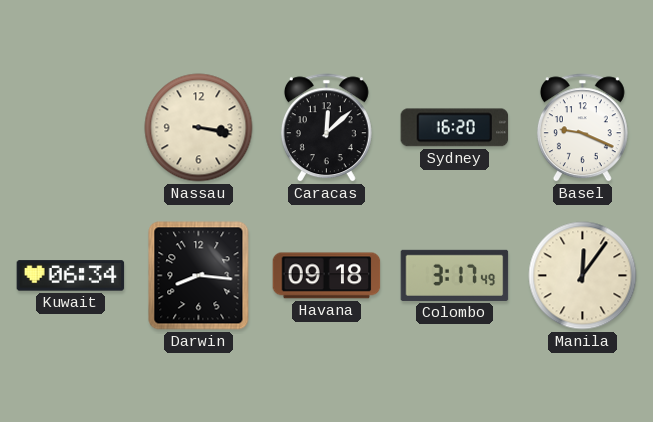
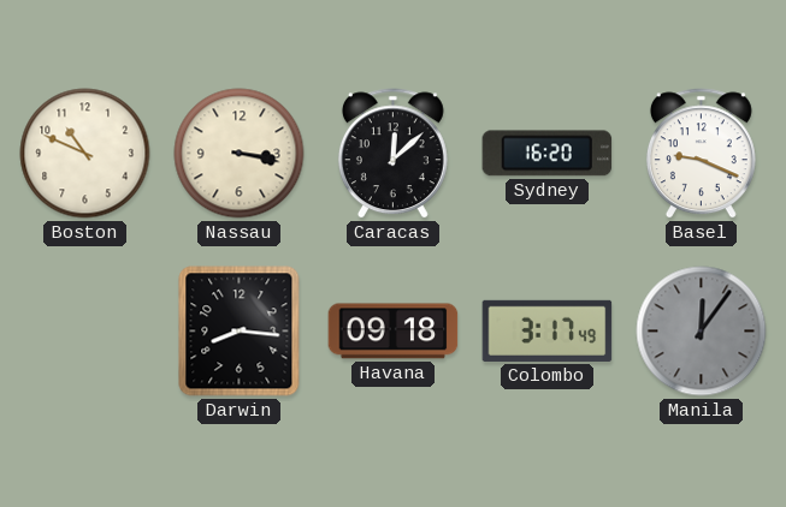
Boston: none -> 10:49
Kuwait: 06:34 -> none
Manila dial: cream -> grey
